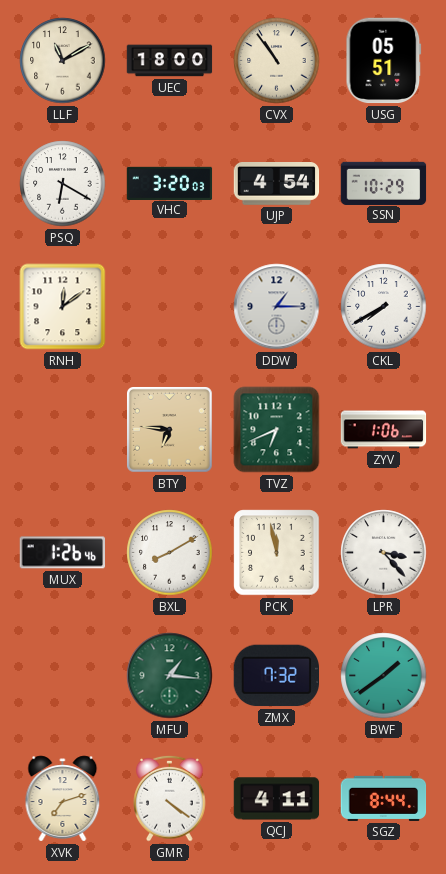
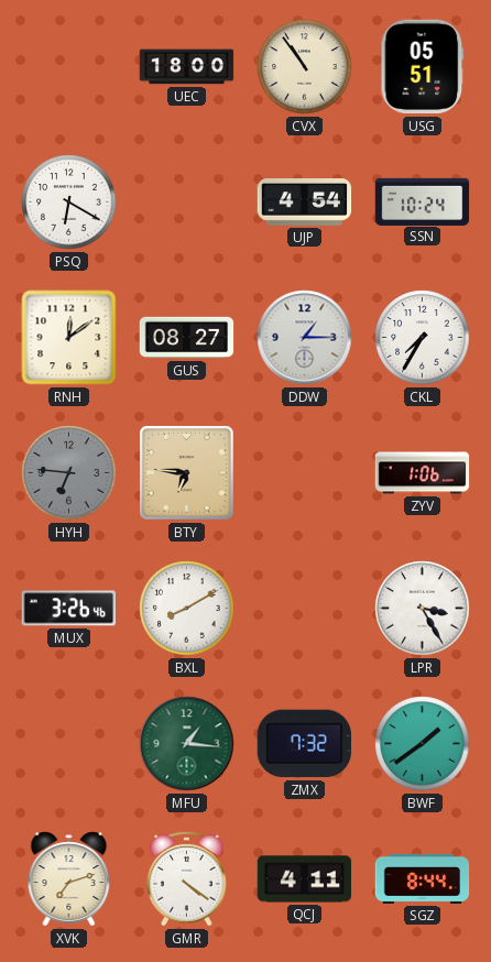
LLF: 11:10 -> none
VHC: 3:20 -> none
SSN: 10:29 -> 10:24
GUS: none -> 08:27
CKL: 7:40 -> 7:35
HYH: none -> 6:46
TVZ: 6:41 -> none
MUX: 1:26 -> 3:26
PCK: 11:58 -> none
LPR: 3:23 -> 3:25
